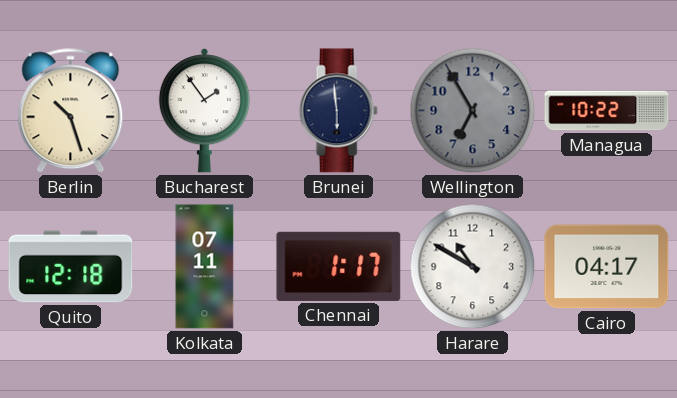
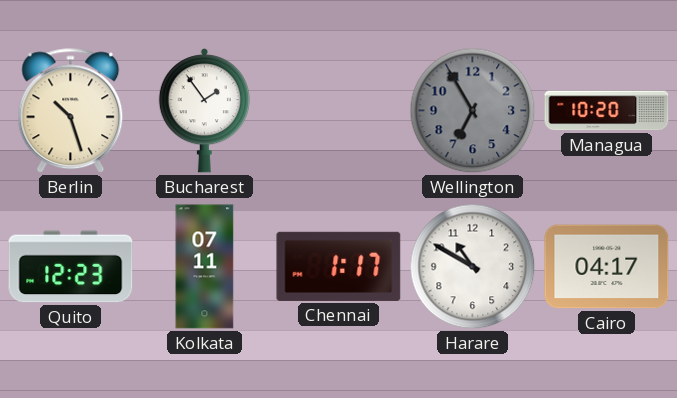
Brunei: 5:59 -> none
Managua: 10:22 -> 10:20
Quito: 12:18 -> 12:23
